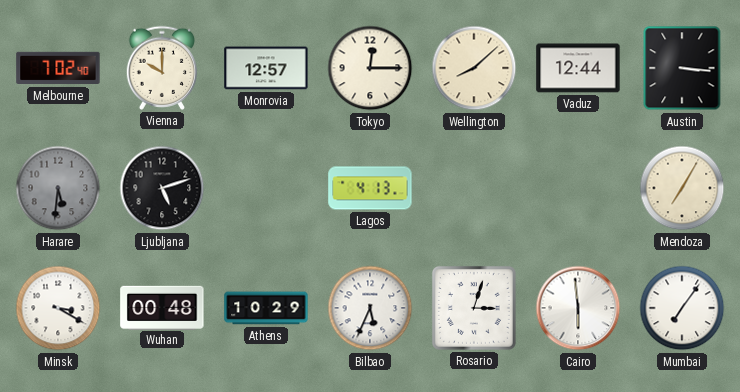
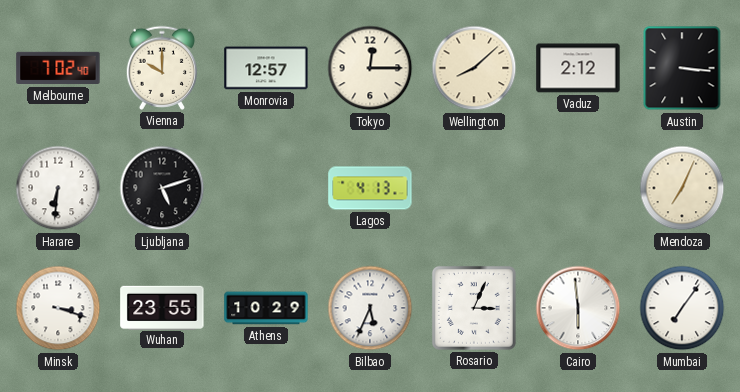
Vaduz: 12:44 -> 2:12
Harare: 5:31 -> 6:31
Harare dial: grey -> white
Mendoza: 7:05 -> 7:04
Minsk: 3:20 -> 3:18
Wuhan: 00:48 -> 23:55
Rosario: 3:03 -> 3:04
